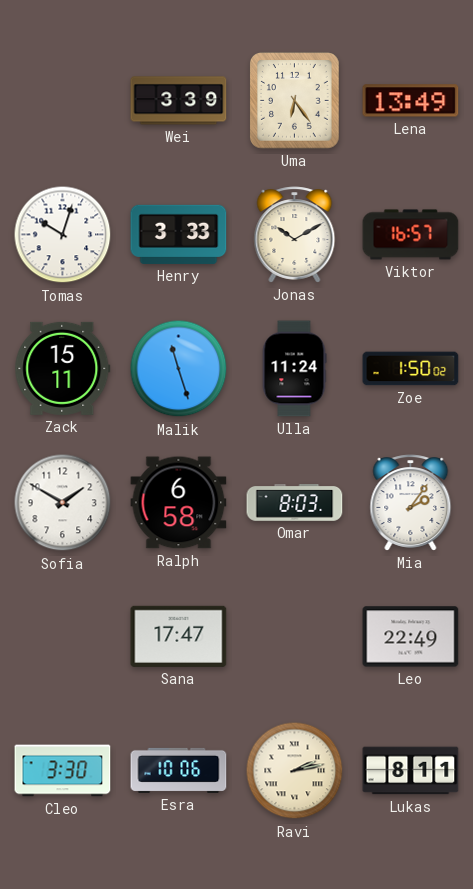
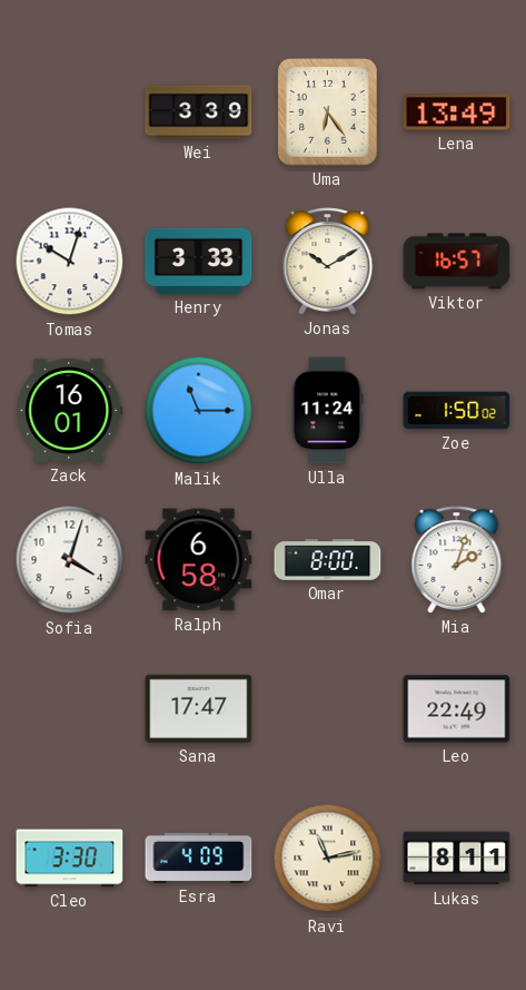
Zack: 15:11 -> 16:01
Malik: 11:27 -> 11:15
Sofia: 1:50 -> 4:03
Omar: 8:03 -> 8:00
Mia: 2:06 -> 2:03
Esra: 10:06 -> 4:09
Ravi: 2:13 -> 11:13
